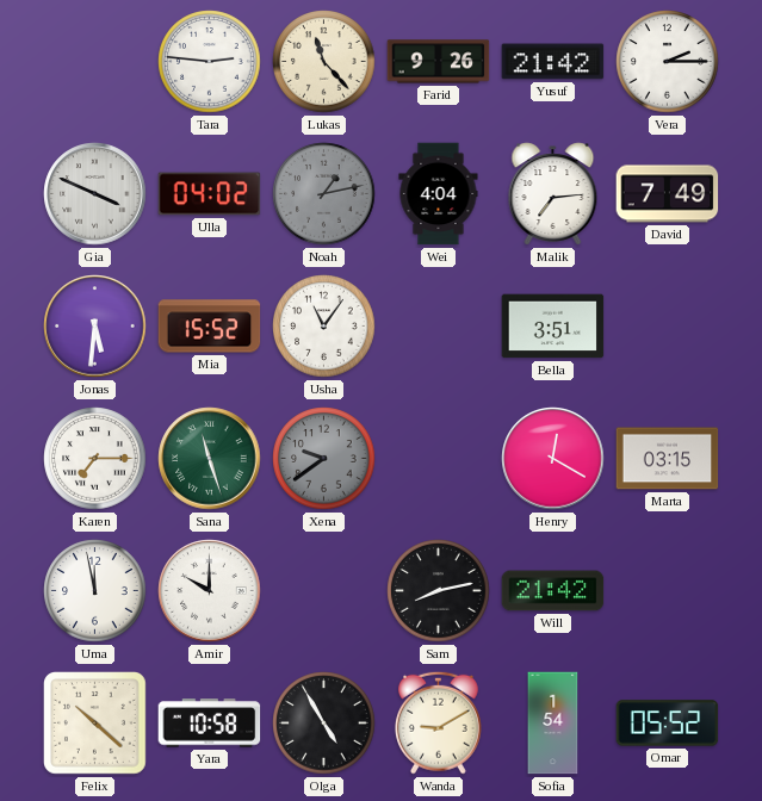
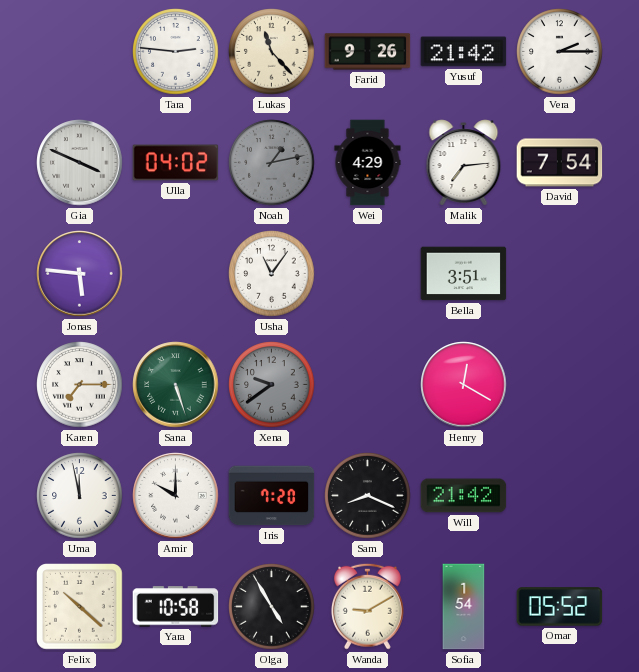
Wei: 4:04 -> 4:29
David: 7:49 -> 7:54
Jonas: 5:31 -> 5:46
Mia: 15:52 -> none
Sana: 11:27 -> 5:27
Marta: 03:15 -> none
Iris: none -> 7:20
Sam: 8:13 -> 8:19
